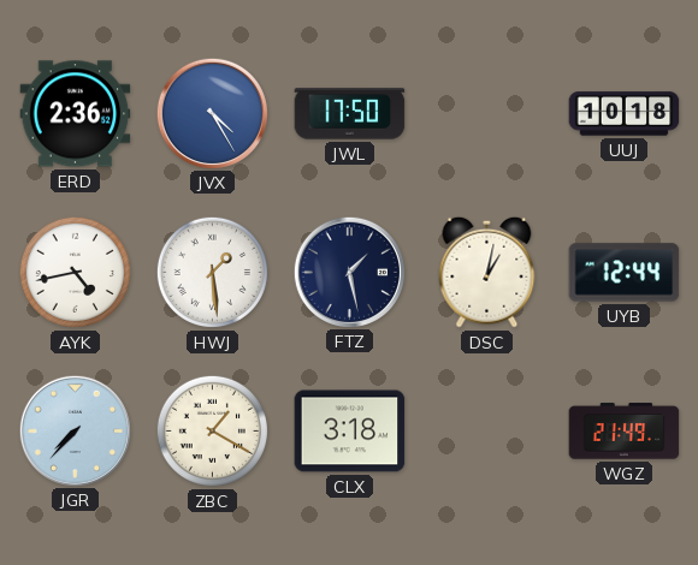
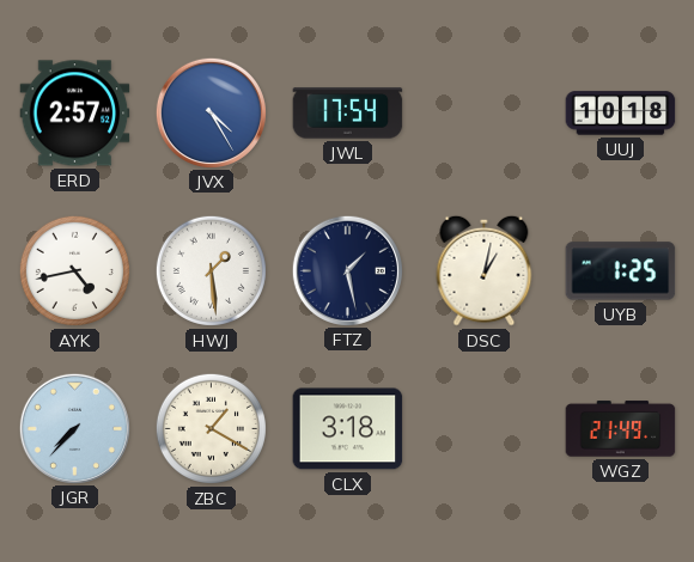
ERD: 2:36 -> 2:57
JWL: 17:50 -> 17:54
UYB: 12:44 -> 1:25
